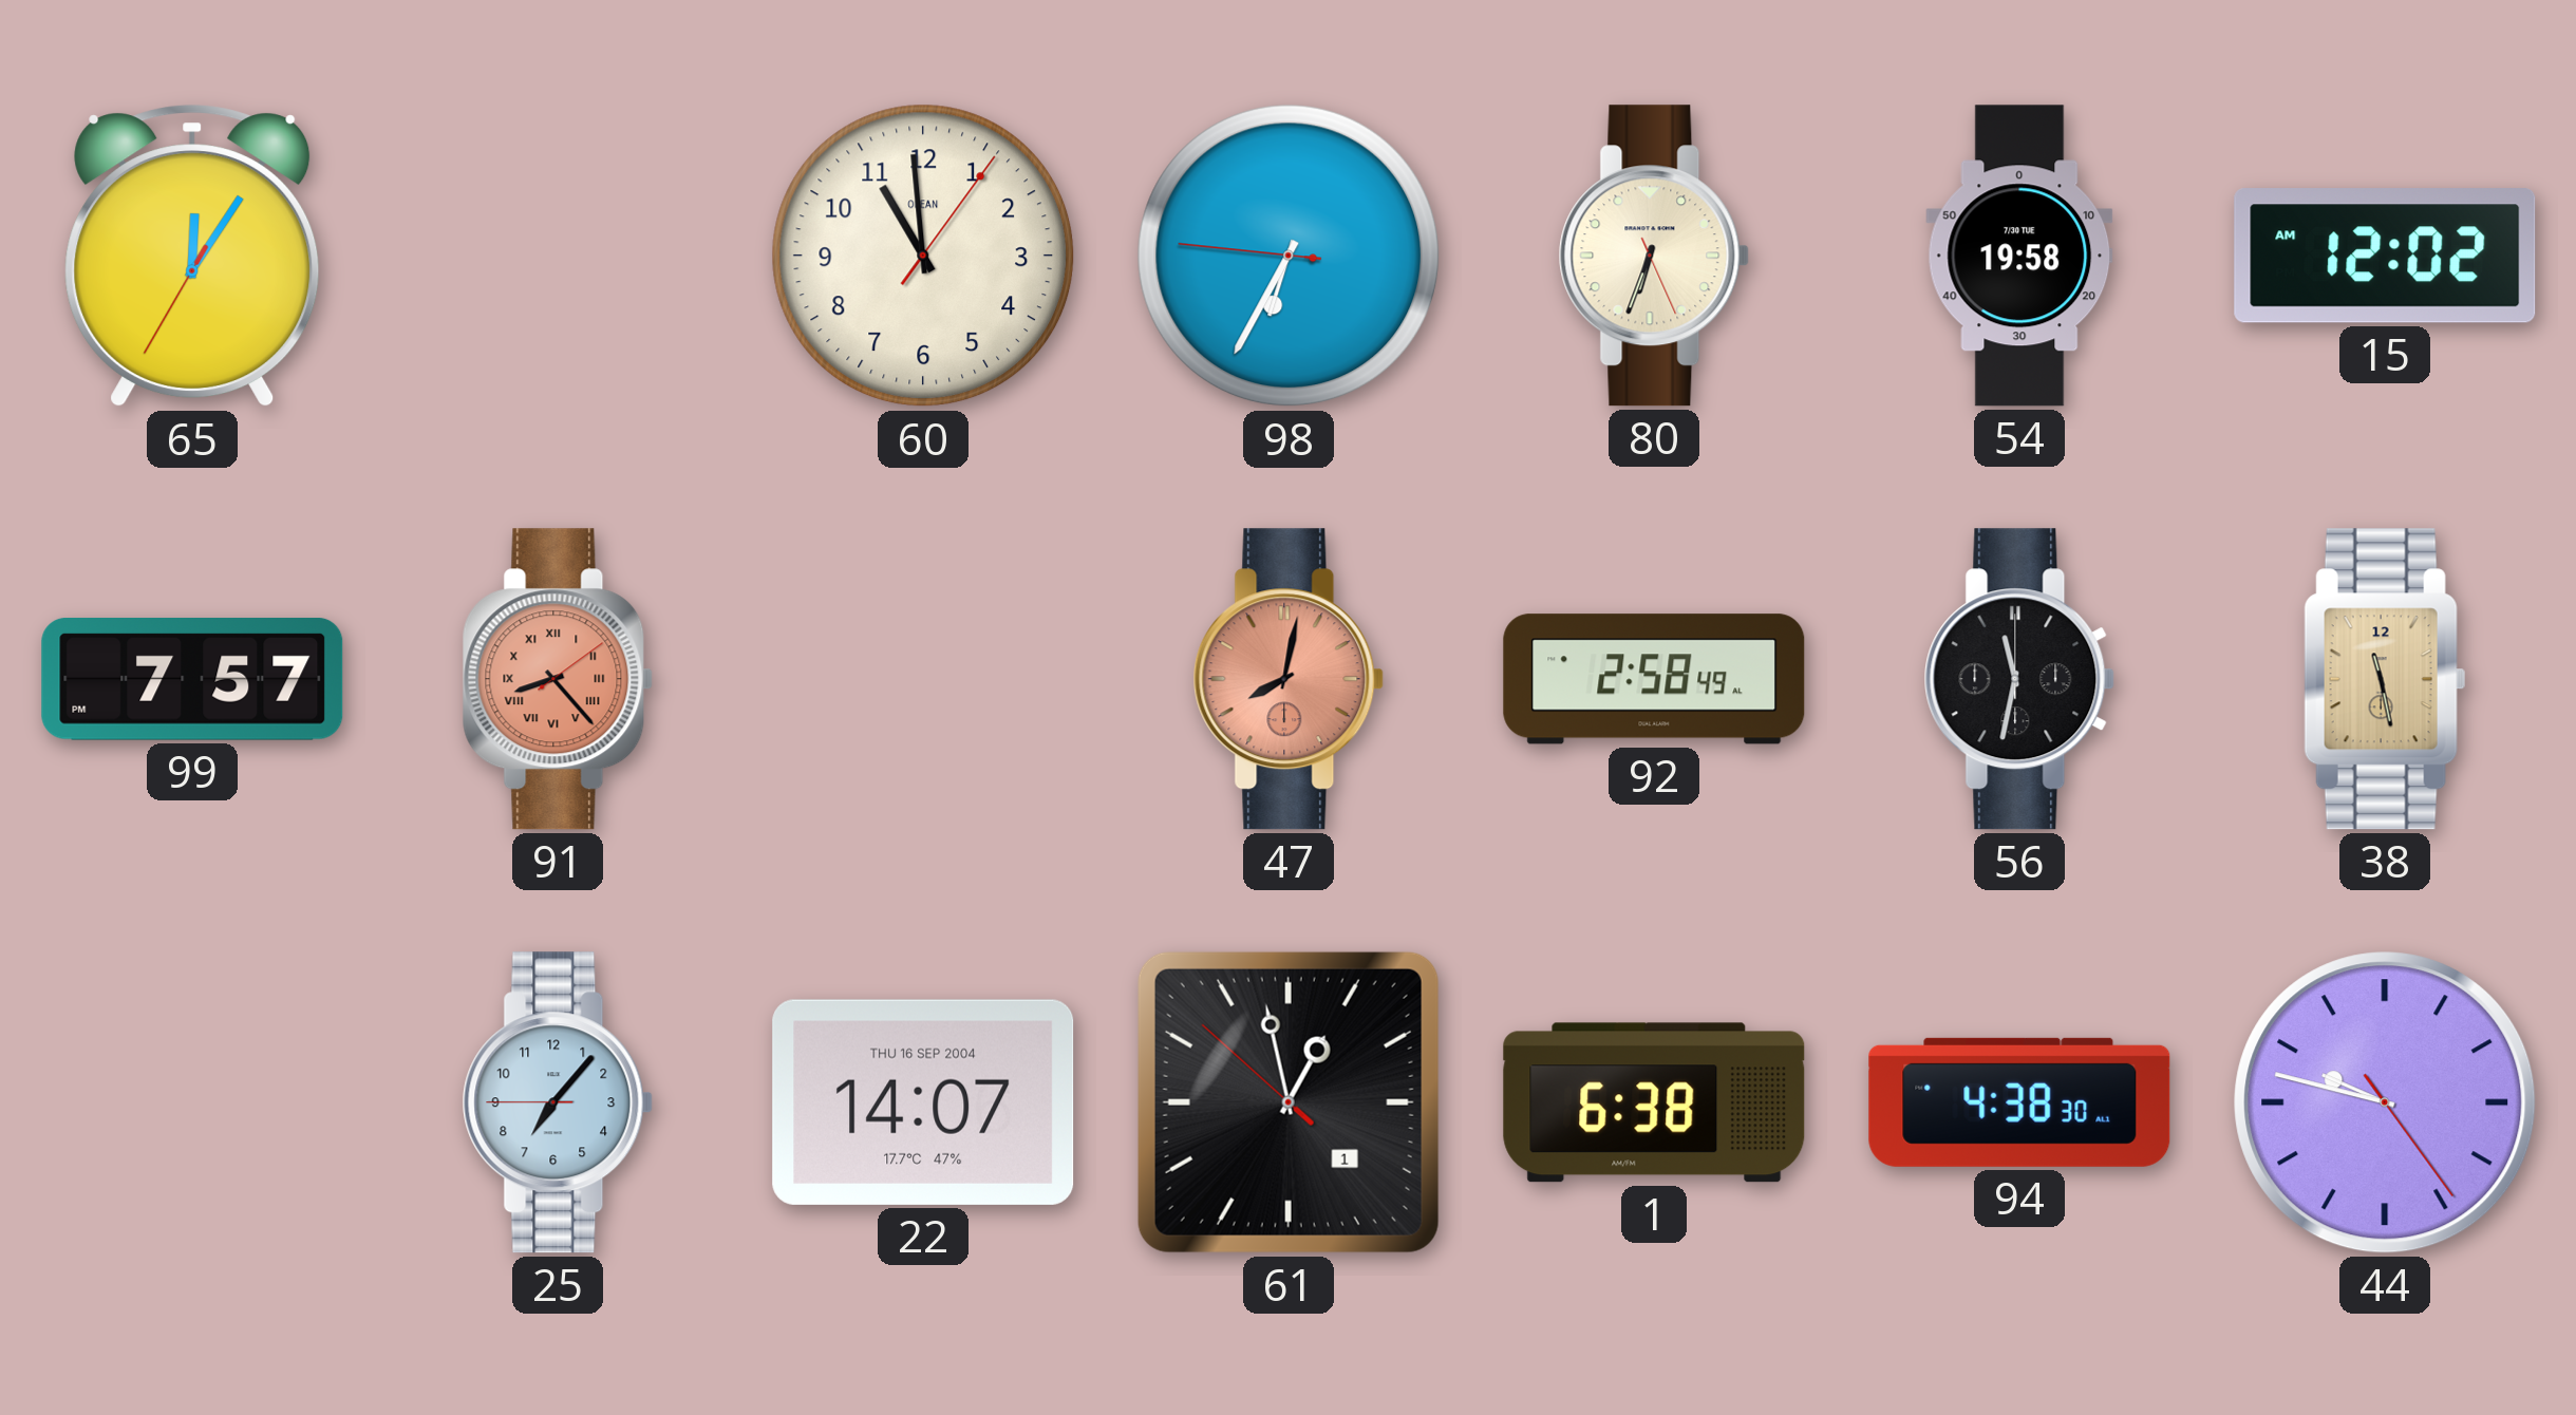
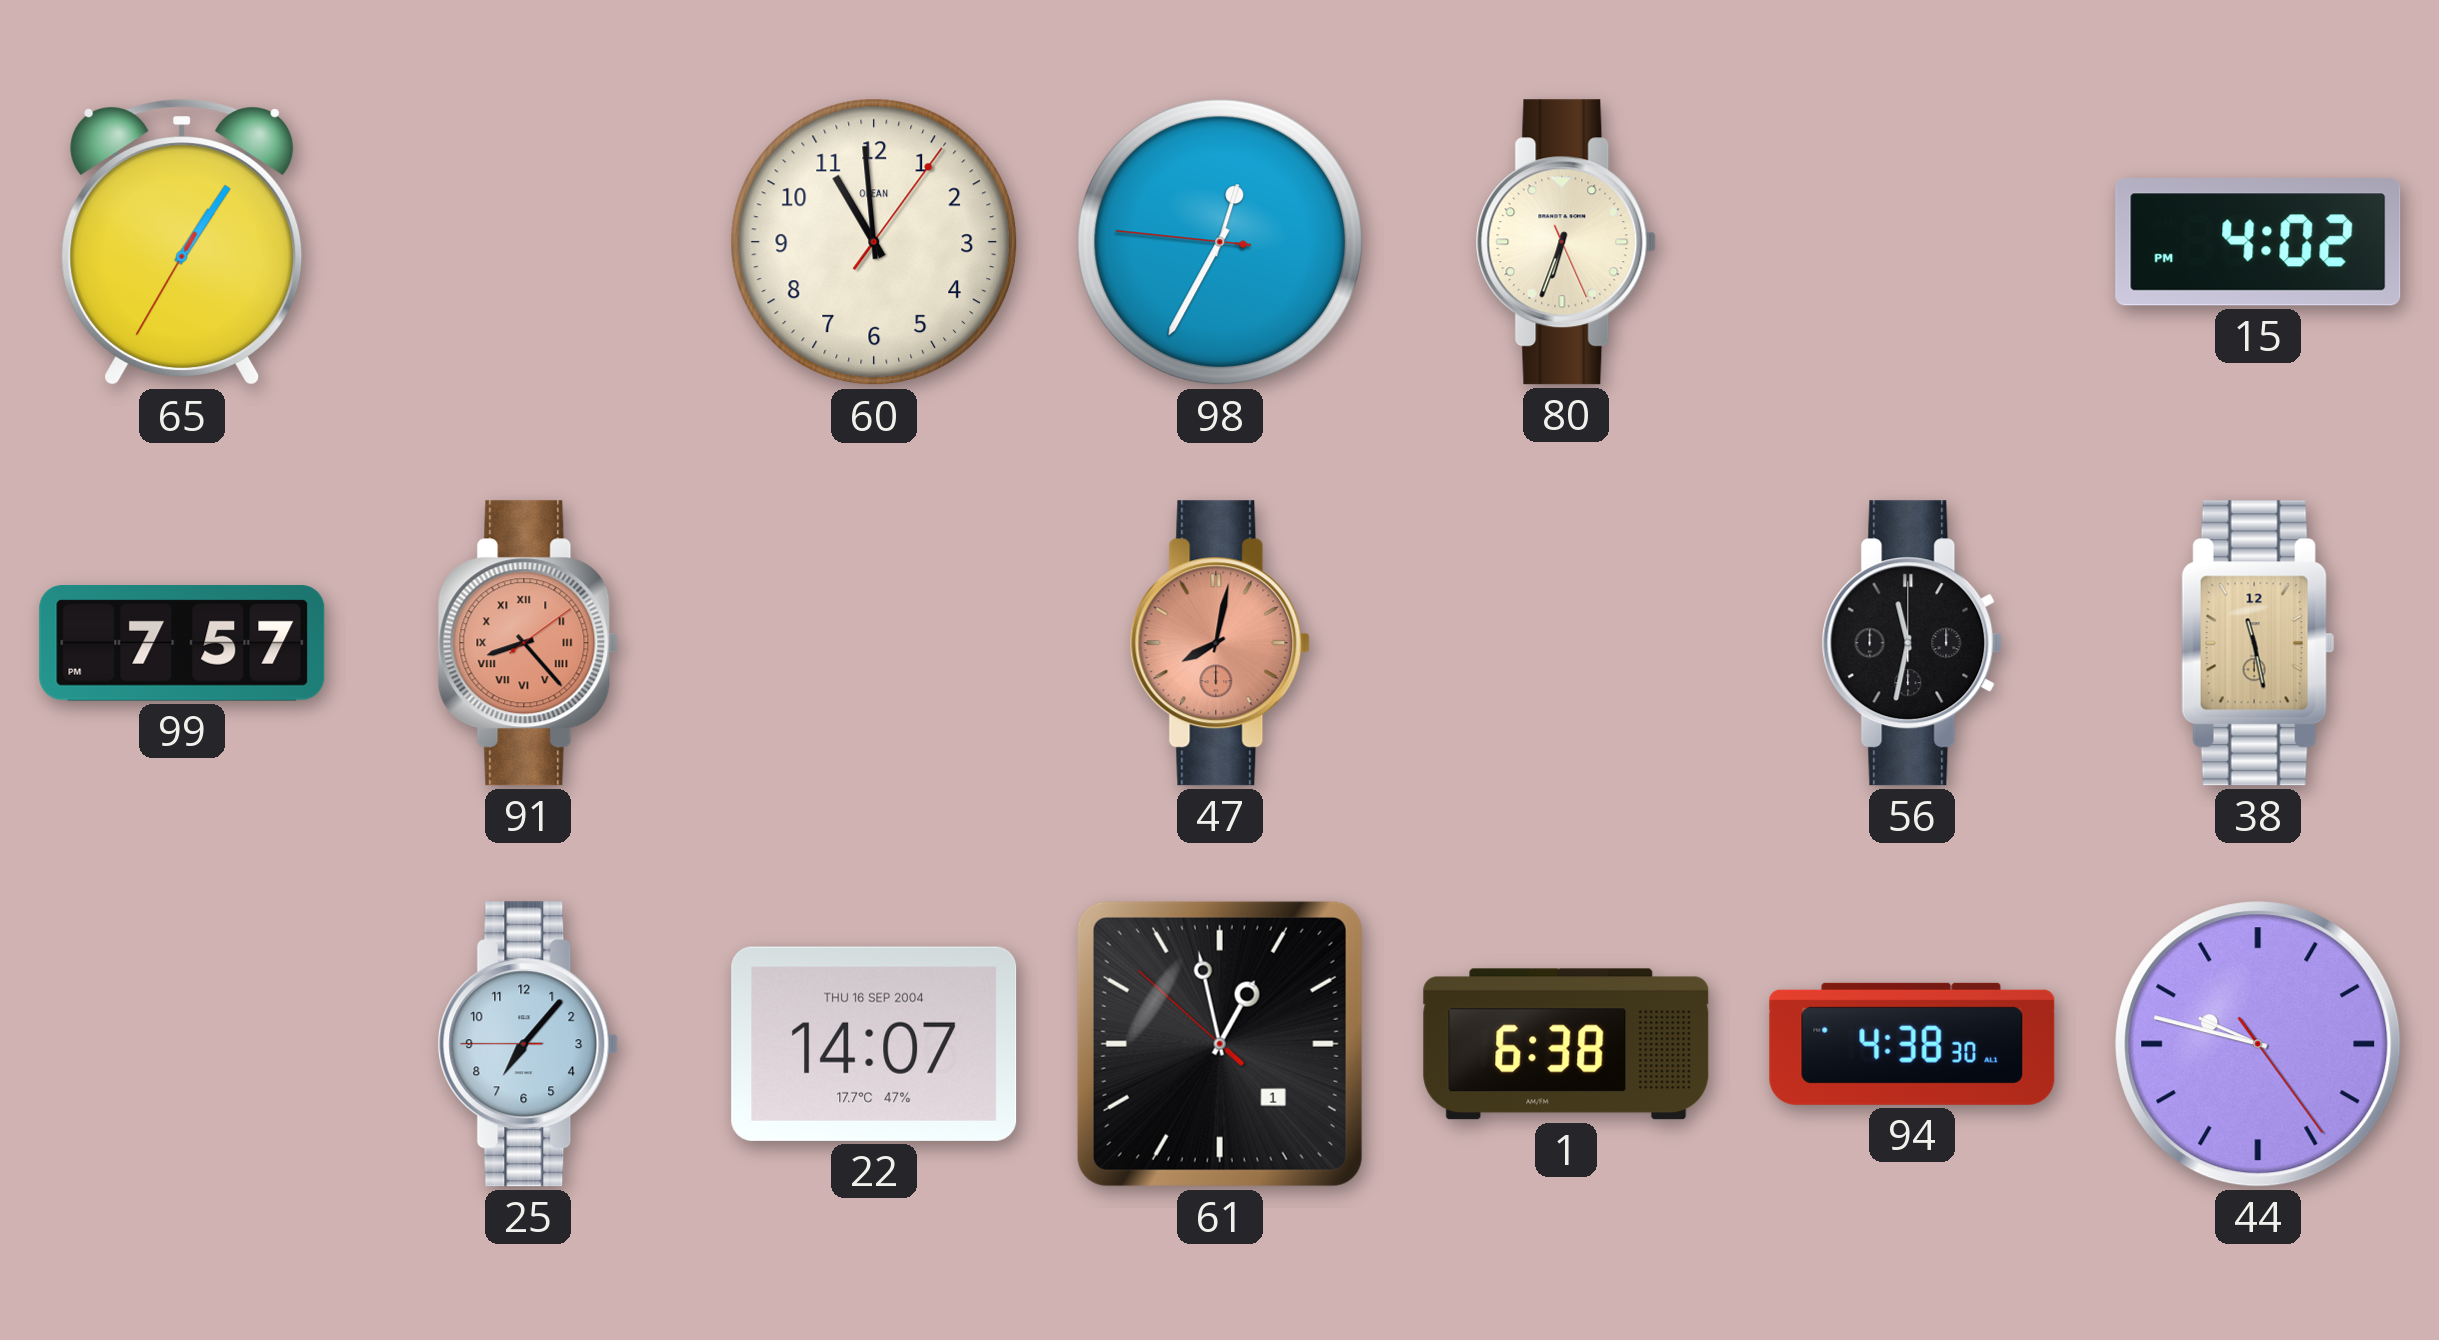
65: 12:05 -> 1:05
98: 6:34 -> 12:34
54: 19:58 -> none
15: 12:02 -> 4:02
92: 2:58 -> none
